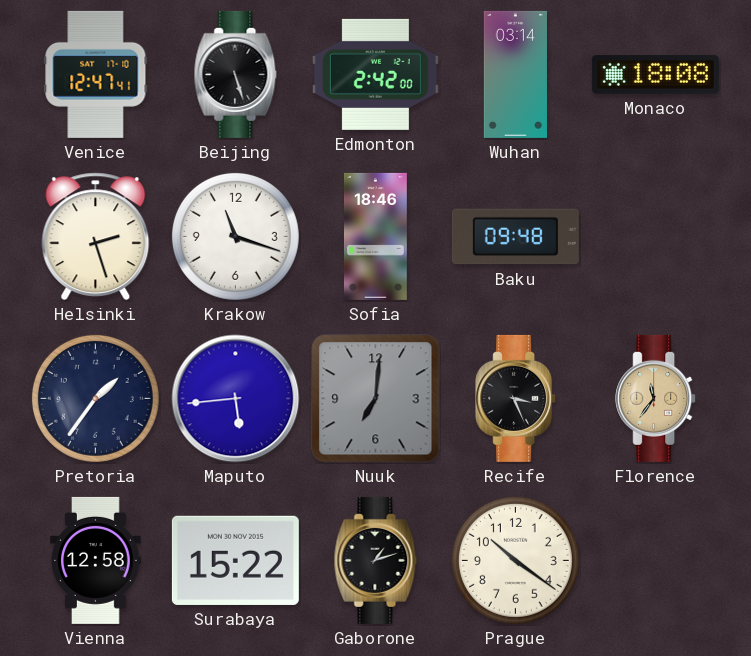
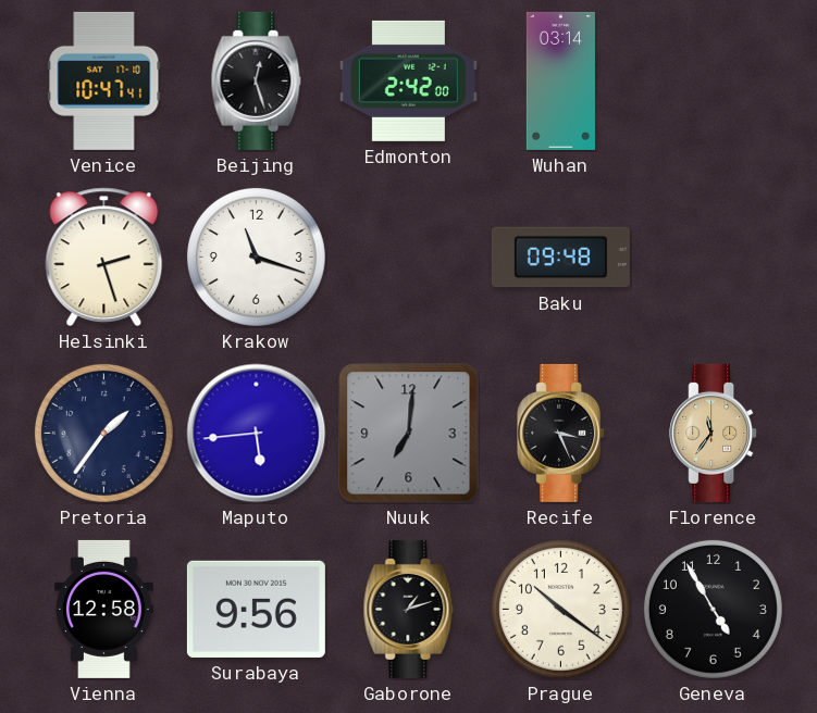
Venice: 12:47 -> 10:47
Beijing: 5:27 -> 12:27
Monaco: 18:08 -> none
Sofia: 18:46 -> none
Surabaya: 15:22 -> 9:56
Geneva: none -> 4:55
